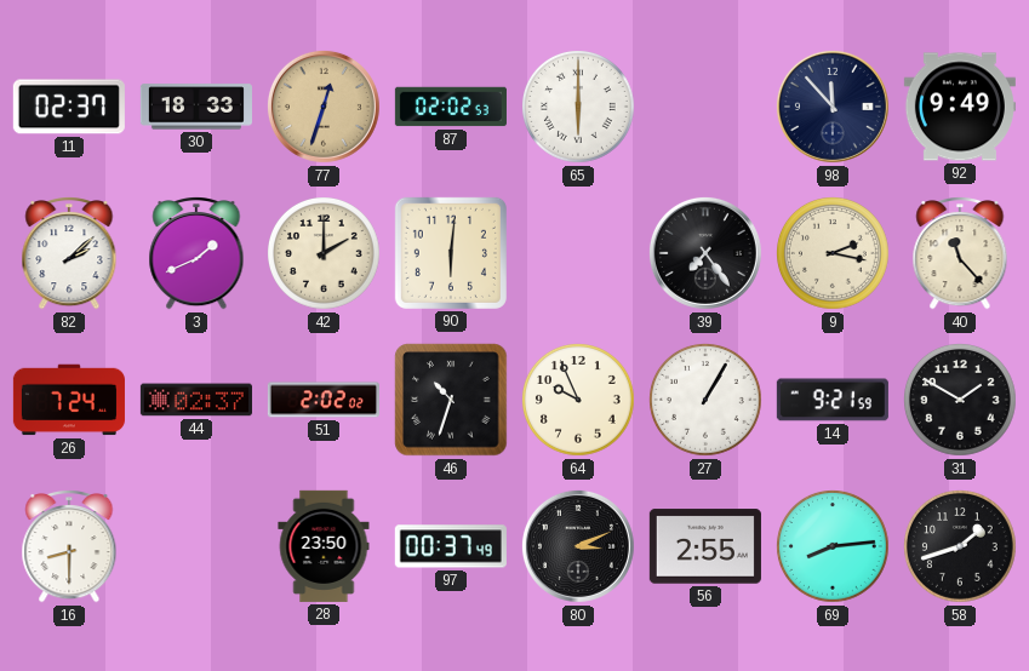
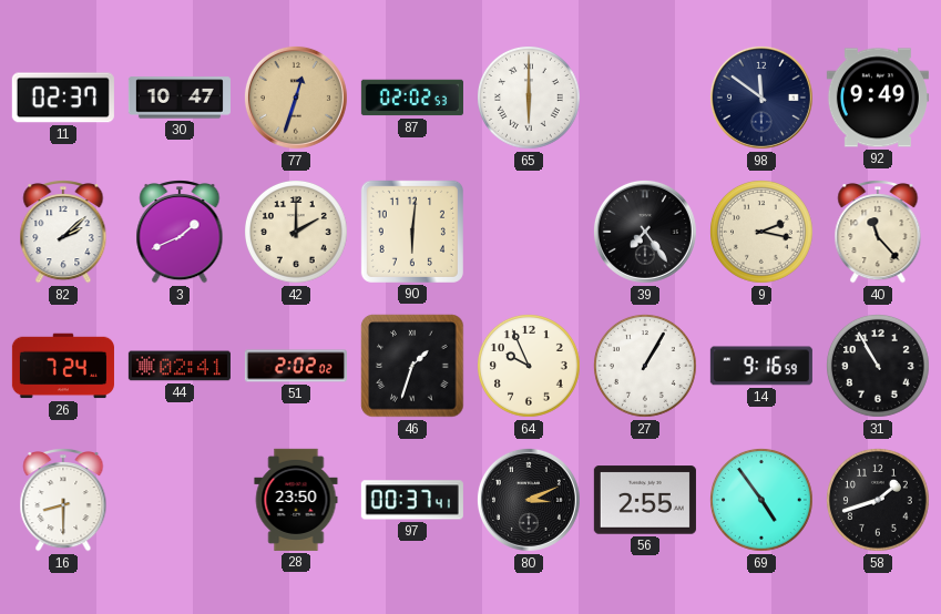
30: 18:33 -> 10:47
98: 11:53 -> 11:51
44: 02:37 -> 02:41
46: 10:33 -> 1:33
14: 9:21 -> 9:16
31: 1:50 -> 10:55
97: 00:37:49 -> 00:37:41
69: 8:14 -> 4:54
